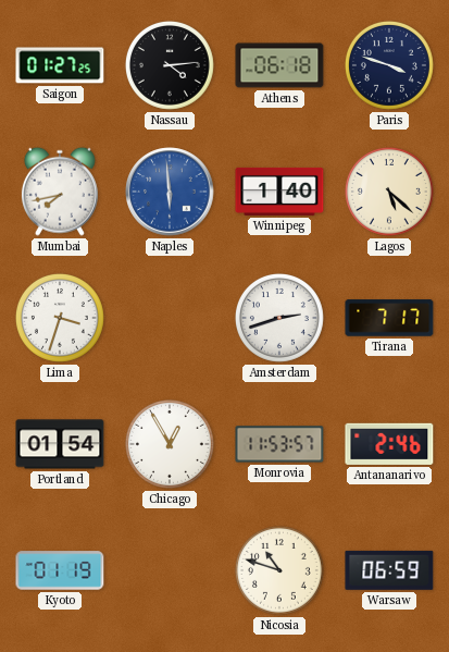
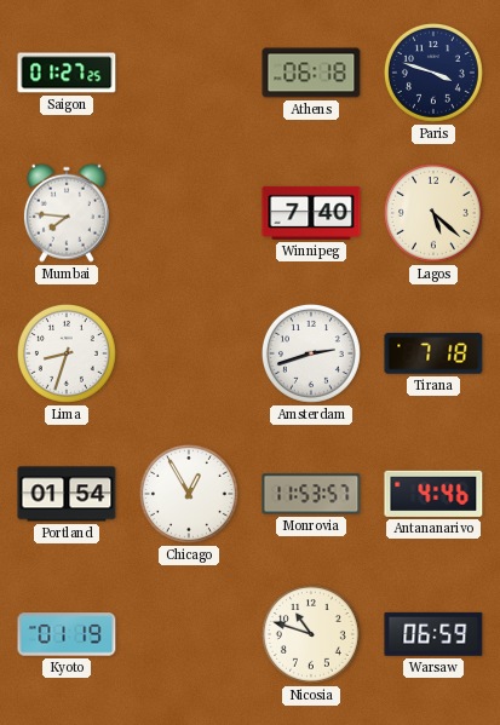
Nassau: 4:14 -> none
Mumbai: 7:43 -> 7:46
Naples: 5:59 -> none
Winnipeg: 1:40 -> 7:40
Lima: 3:33 -> 8:33
Tirana: 7:17 -> 7:18
Antananarivo: 2:46 -> 4:46
